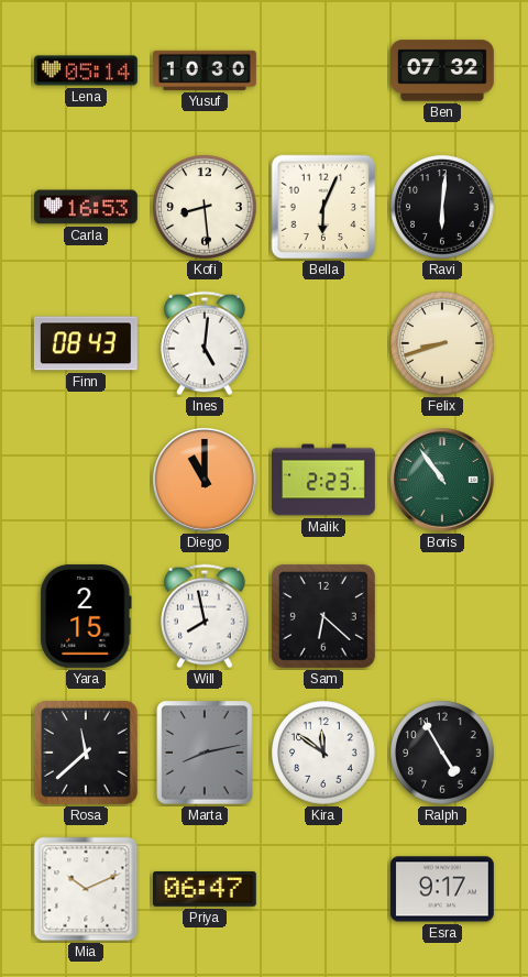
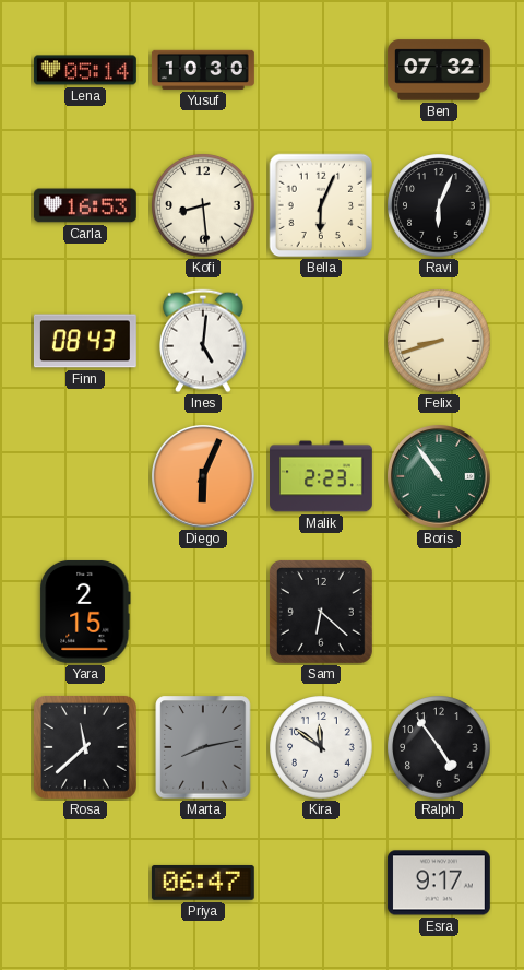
Ravi: 6:01 -> 6:04
Diego: 11:00 -> 6:04
Will: 7:58 -> none
Ralph: 4:55 -> 4:54
Mia: 10:11 -> none
